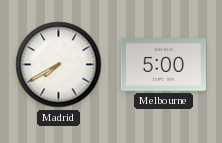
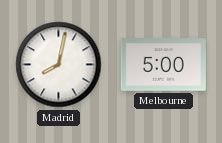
Madrid: 7:40 -> 8:02
